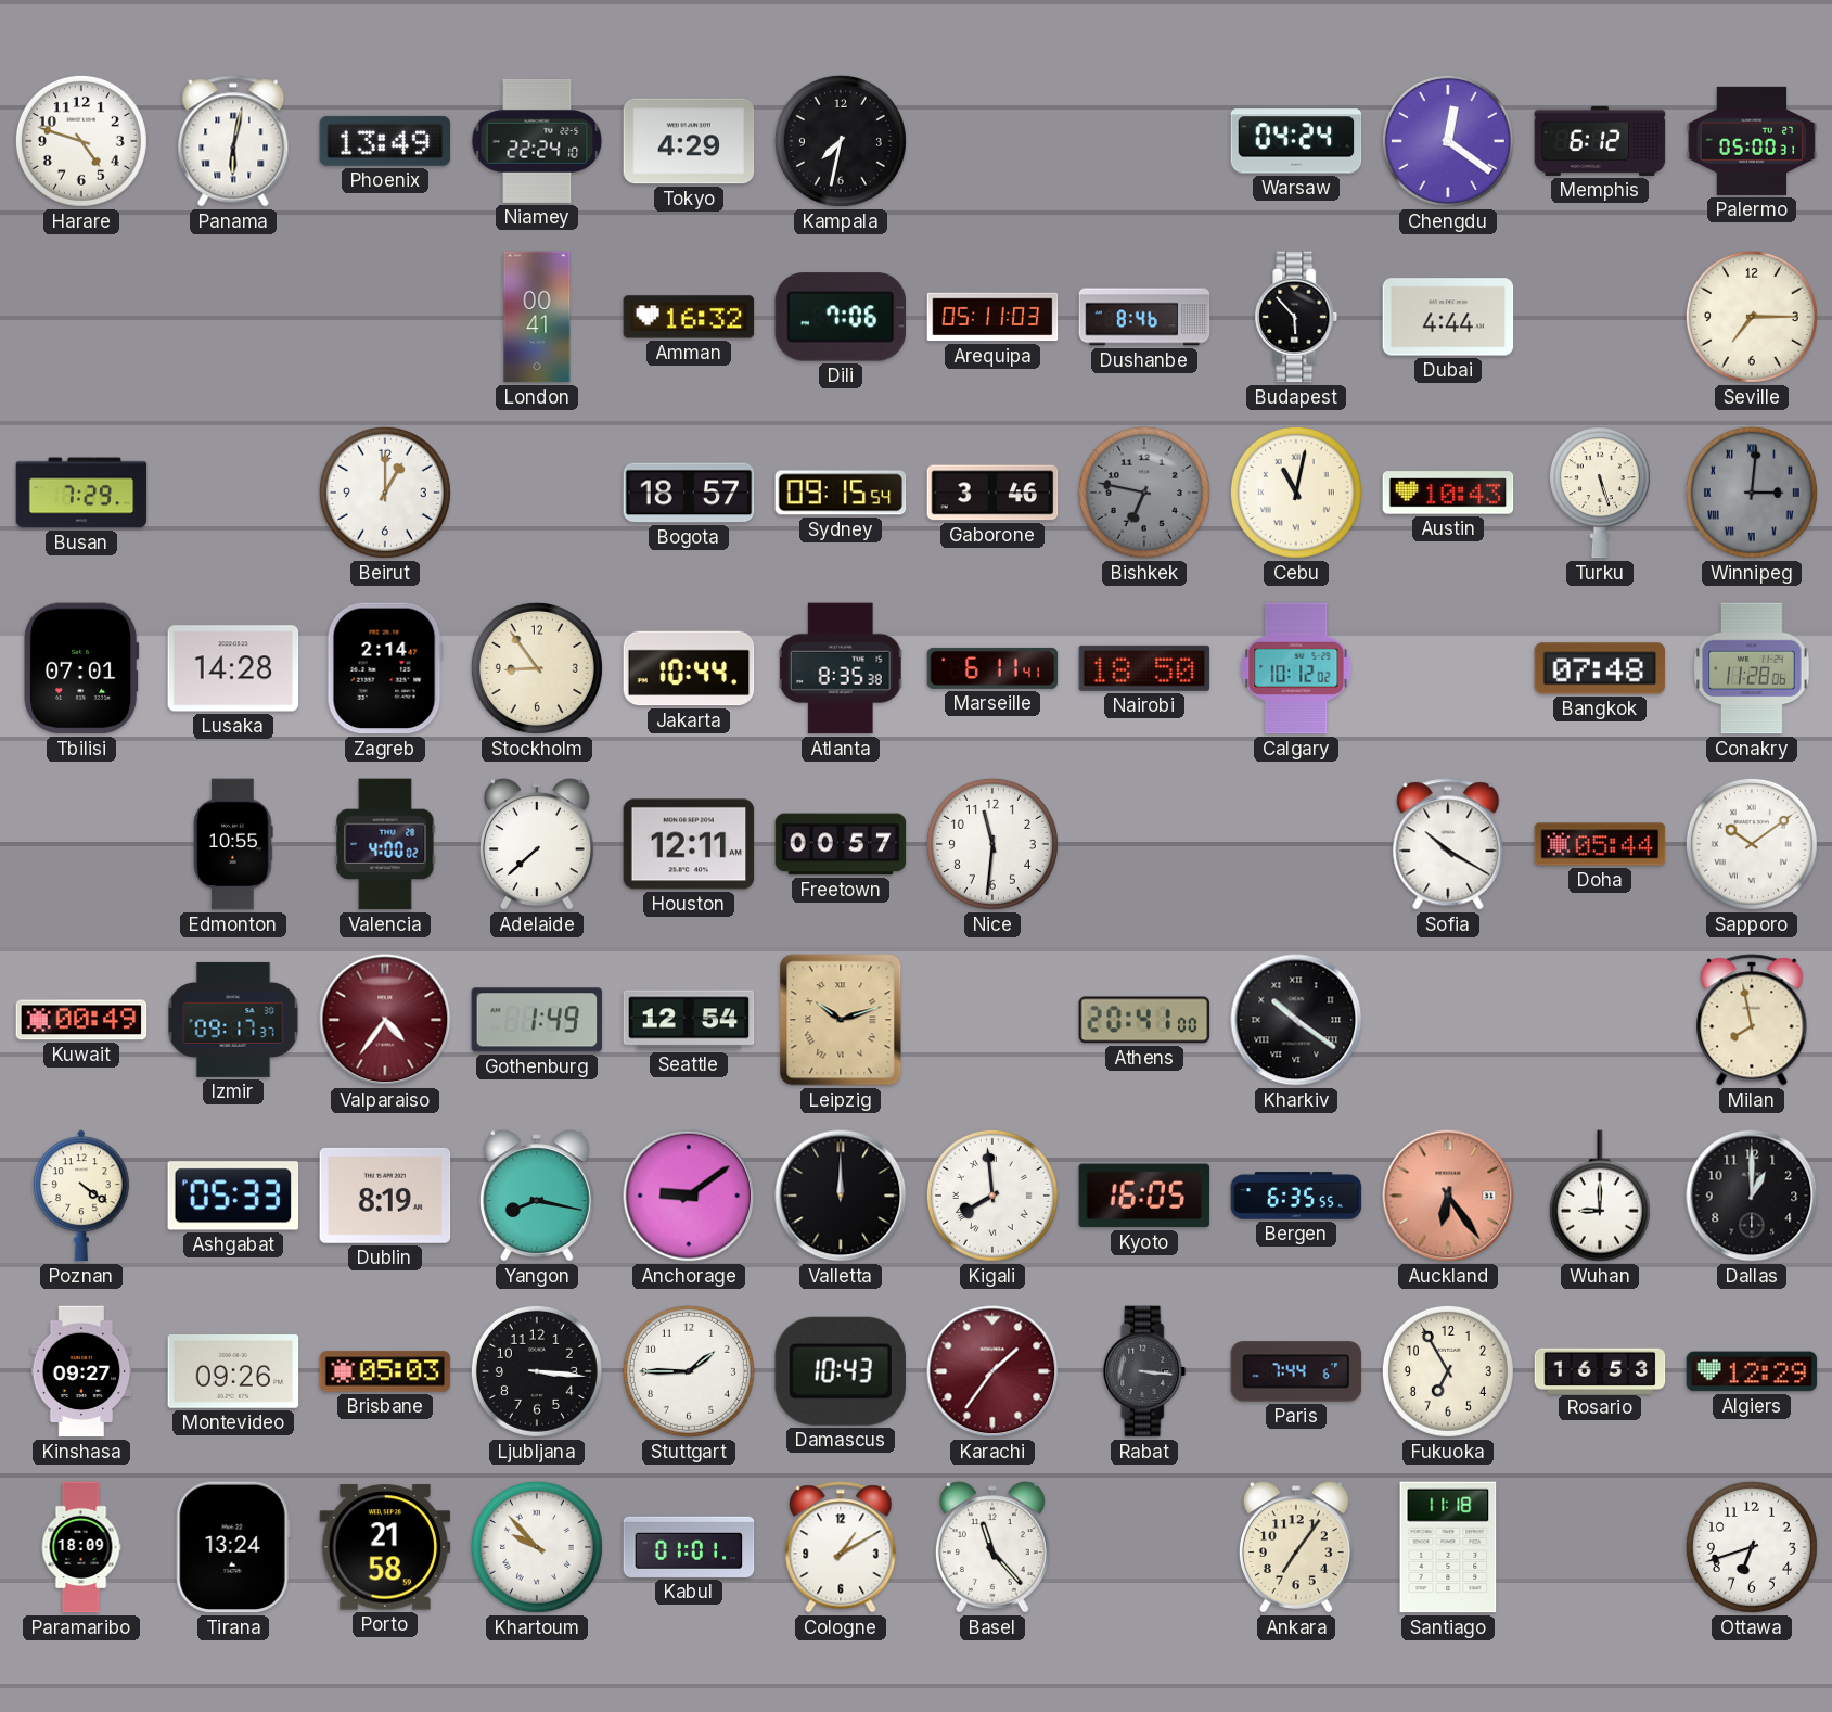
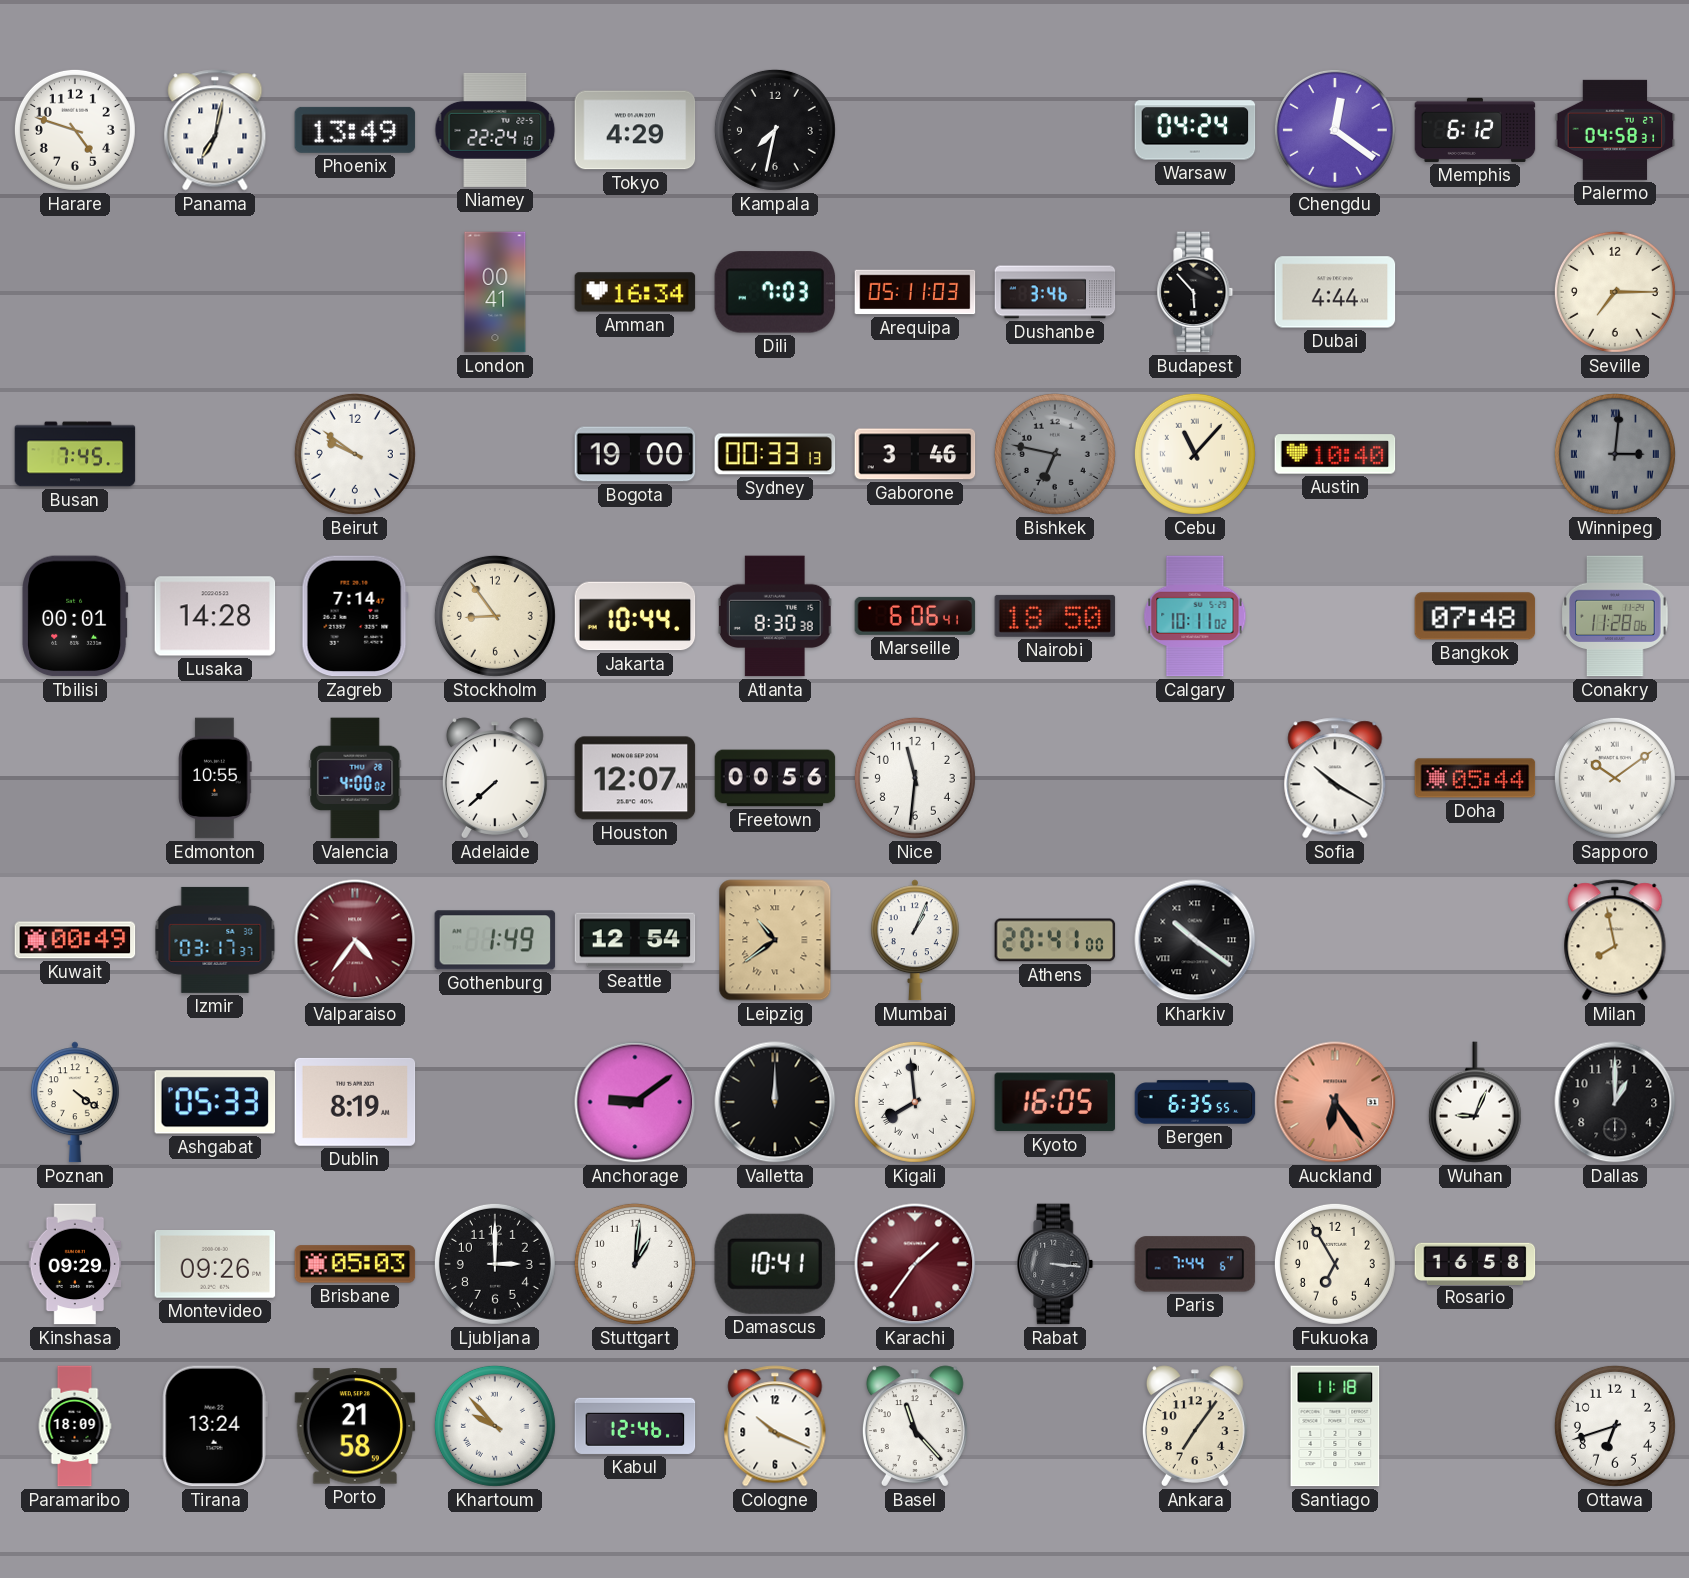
Panama: 6:02 -> 7:02
Palermo: 05:00 -> 04:58
Amman: 16:32 -> 16:34
Dili: 7:06 -> 7:03
Dushanbe: 8:46 -> 3:46
Busan: 7:29 -> 7:45
Beirut: 1:00 -> 9:51
Bogota: 18:57 -> 19:00
Sydney: 09:15 -> 00:33
Cebu: 11:02 -> 11:07
Austin: 10:43 -> 10:40
Turku: 5:27 -> none
Tbilisi: 07:01 -> 00:01
Zagreb: 2:14 -> 7:14
Atlanta: 8:35 -> 8:30
Marseille: 6:11 -> 6:06
Calgary: 10:12 -> 10:11
Houston: 12:11 -> 12:07
Freetown: 00:57 -> 00:56
Izmir: 09:17 -> 03:17
Leipzig: 10:12 -> 10:39
Mumbai: none -> 1:04
Yangon: 8:17 -> none
Wuhan: 9:00 -> 9:04
Kinshasa: 09:27 -> 09:29
Ljubljana: 3:16 -> 3:00
Stuttgart: 1:45 -> 1:01
Damascus: 10:43 -> 10:41
Rosario: 16:53 -> 16:58
Algiers: 12:29 -> none
Kabul: 01:01 -> 12:46
Cologne: 1:10 -> 10:19
